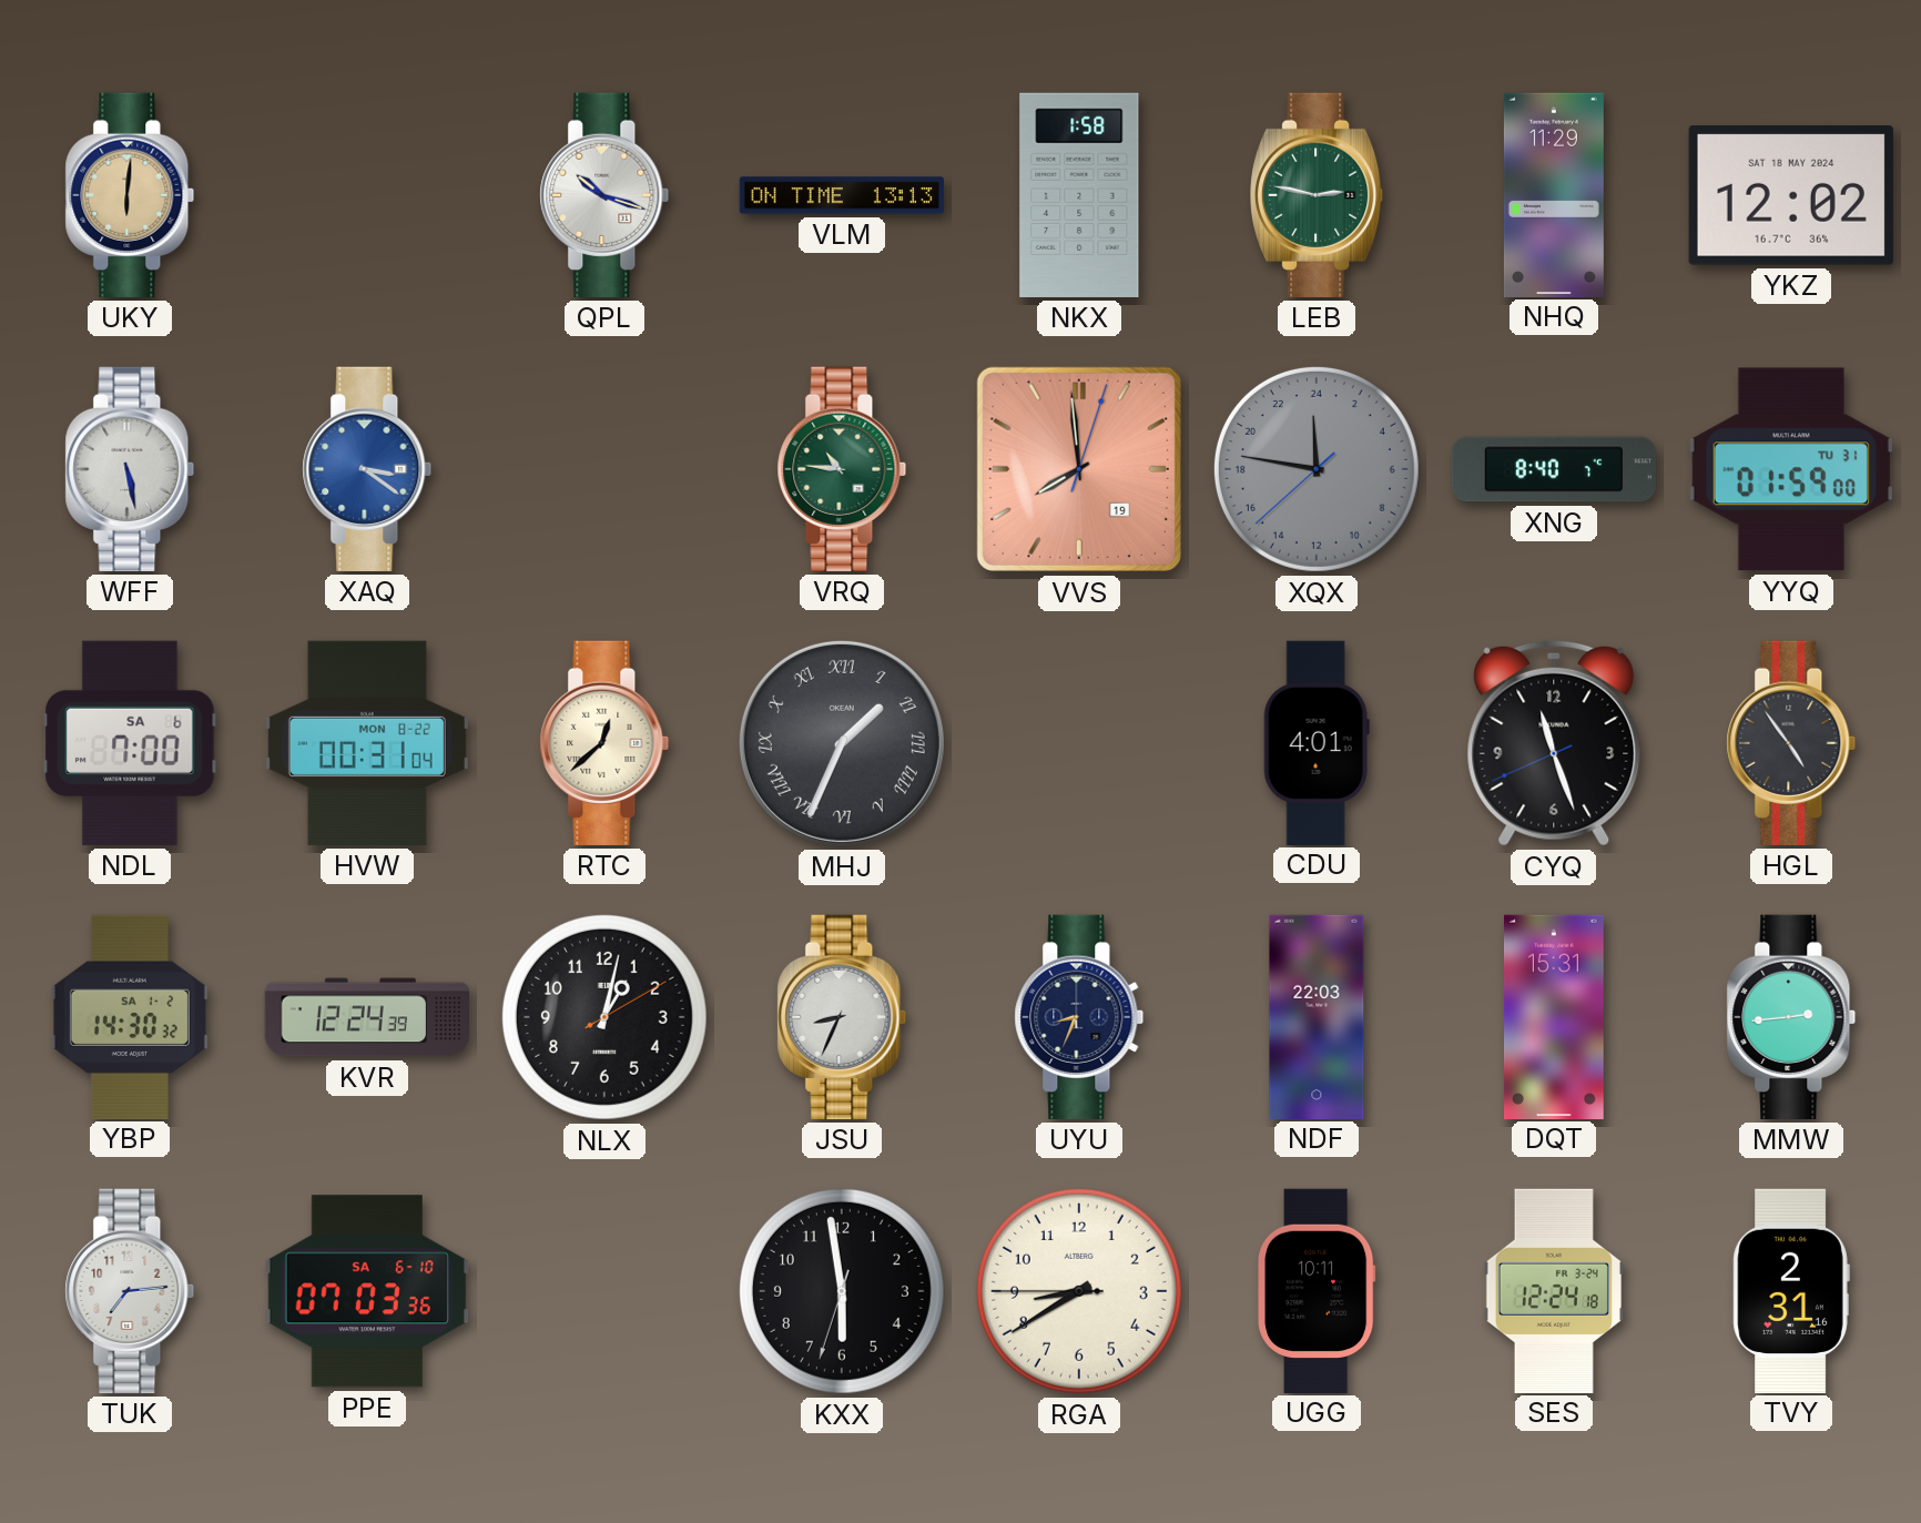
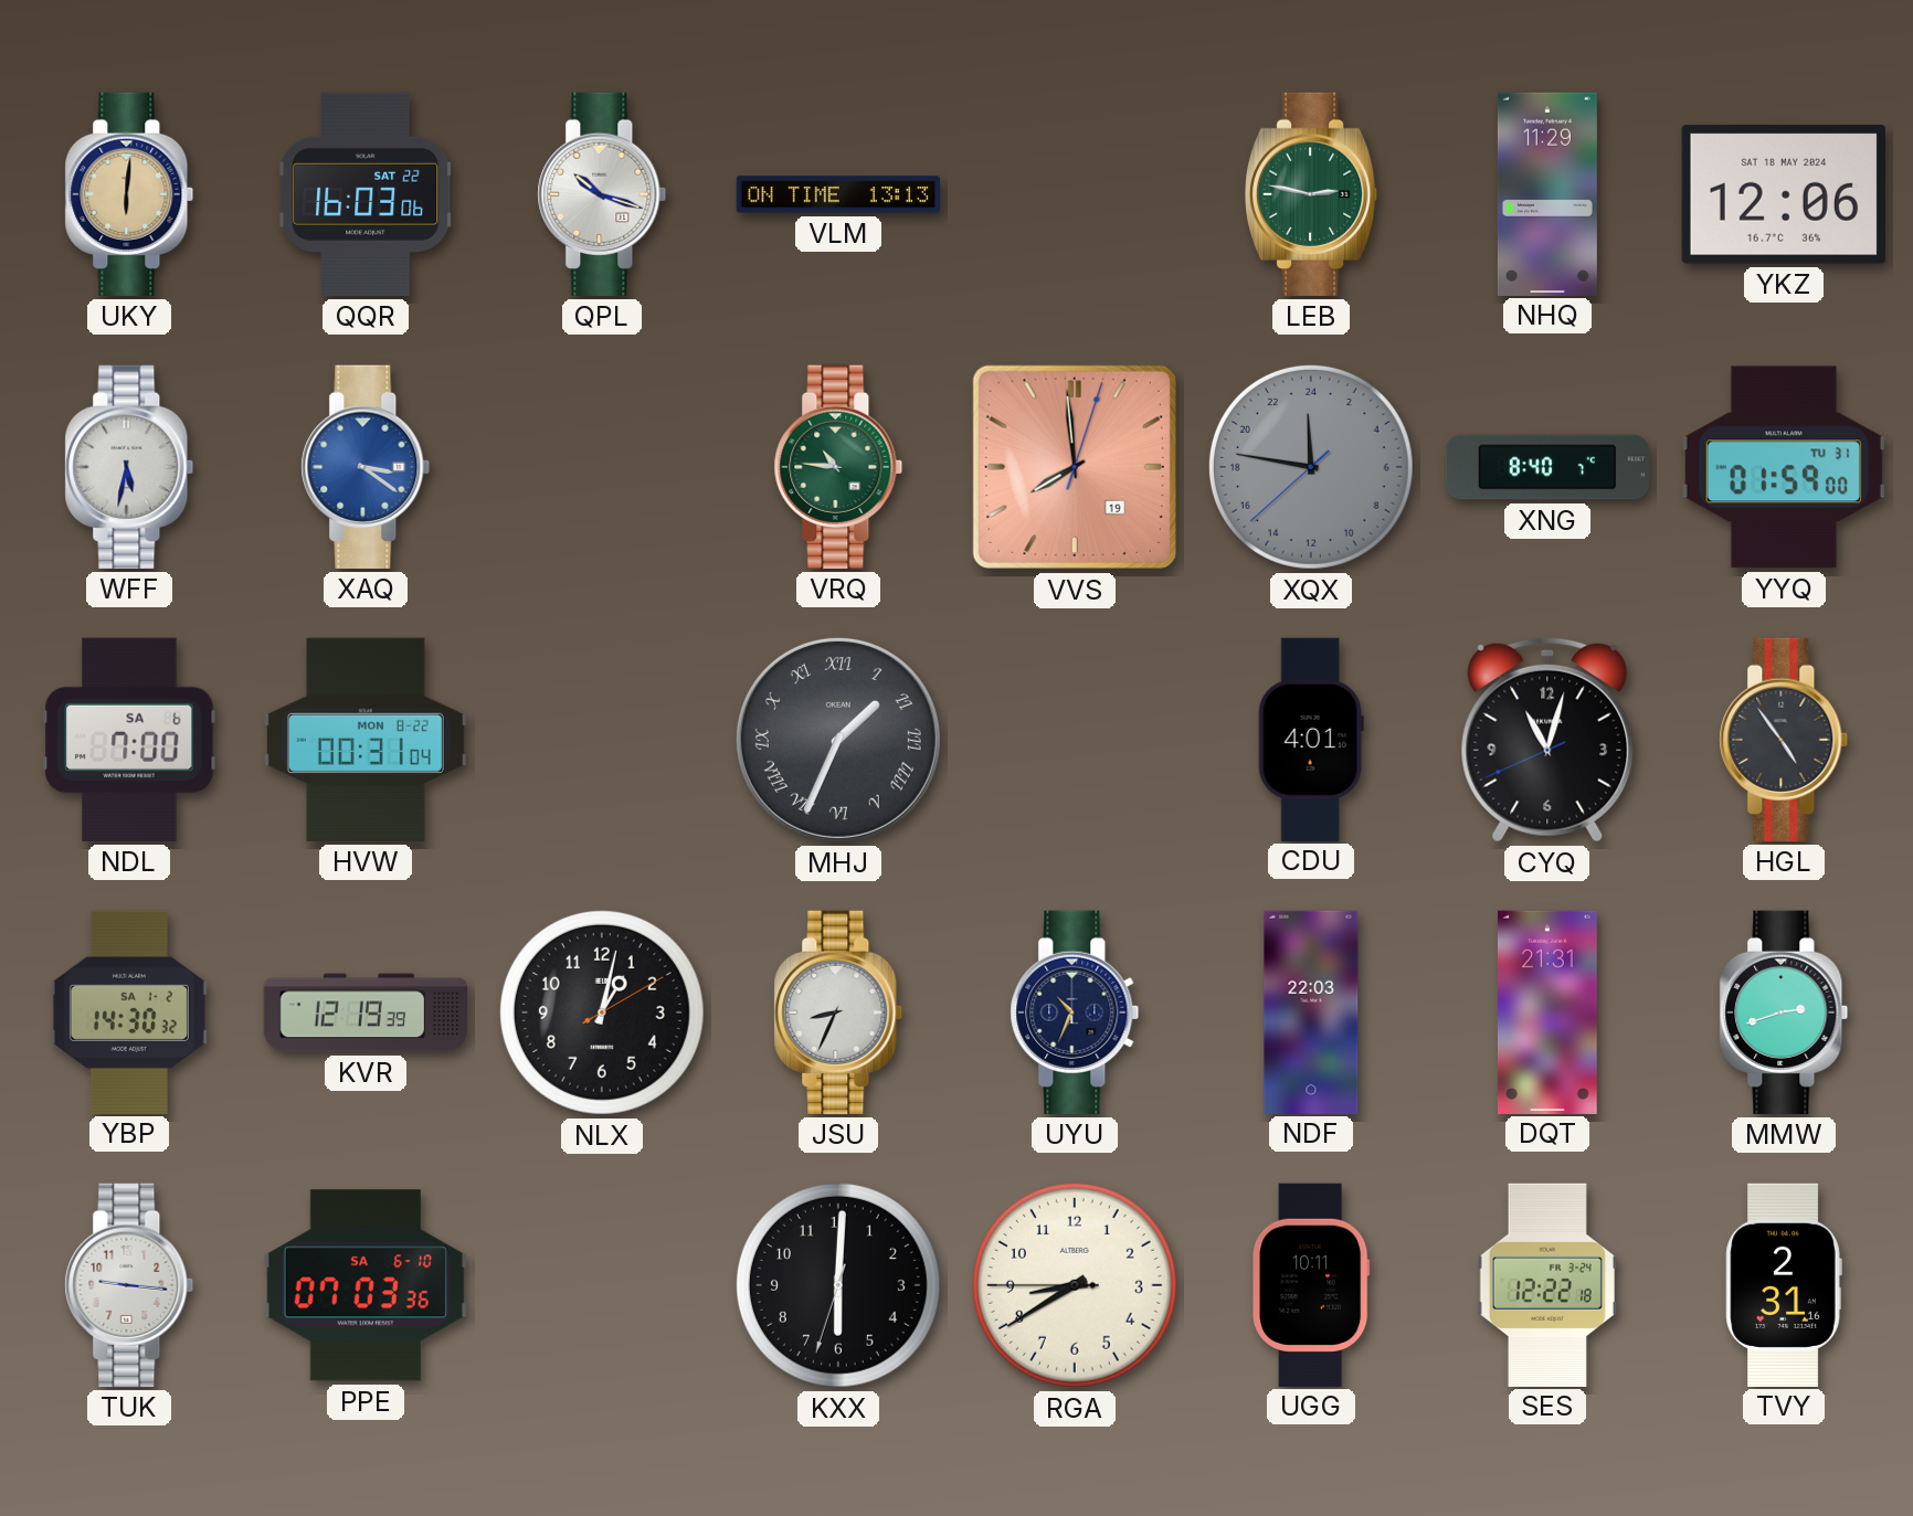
QQR: none -> 16:03
NKX: 1:58 -> none
YKZ: 12:02 -> 12:06
WFF: 5:28 -> 5:32
RTC: 12:38 -> none
CYQ: 11:26 -> 11:02
KVR: 12:24 -> 12:19
UYU: 8:34 -> 10:34
DQT: 15:31 -> 21:31
MMW: 2:44 -> 2:42
TUK: 7:14 -> 9:16
KXX: 5:58 -> 6:00
SES: 12:24 -> 12:22
